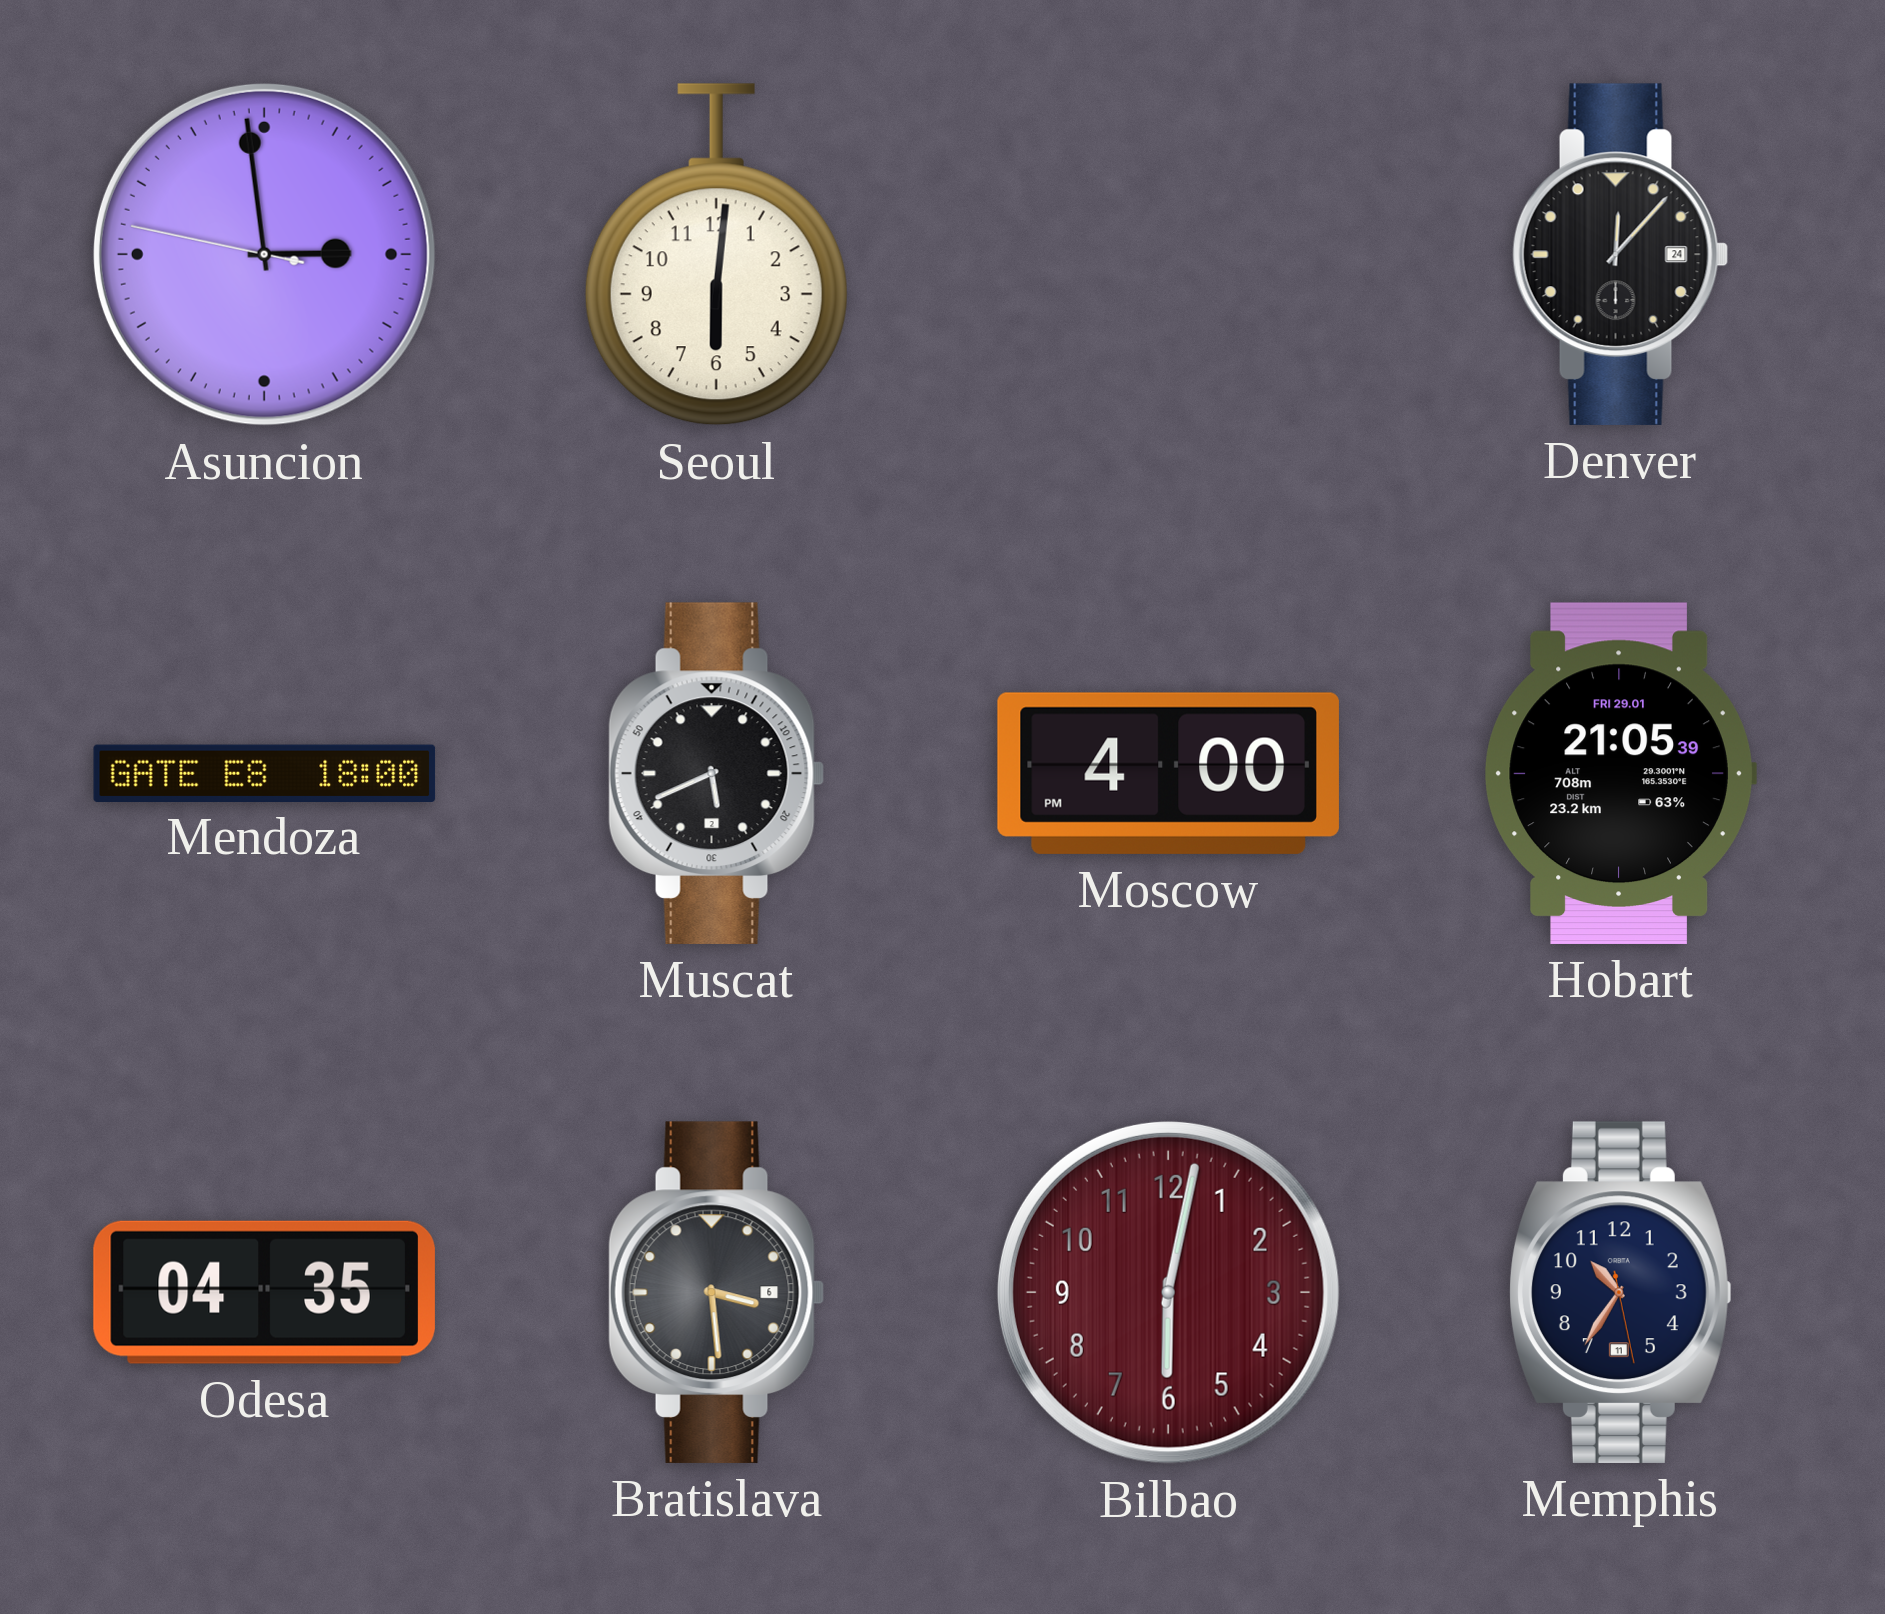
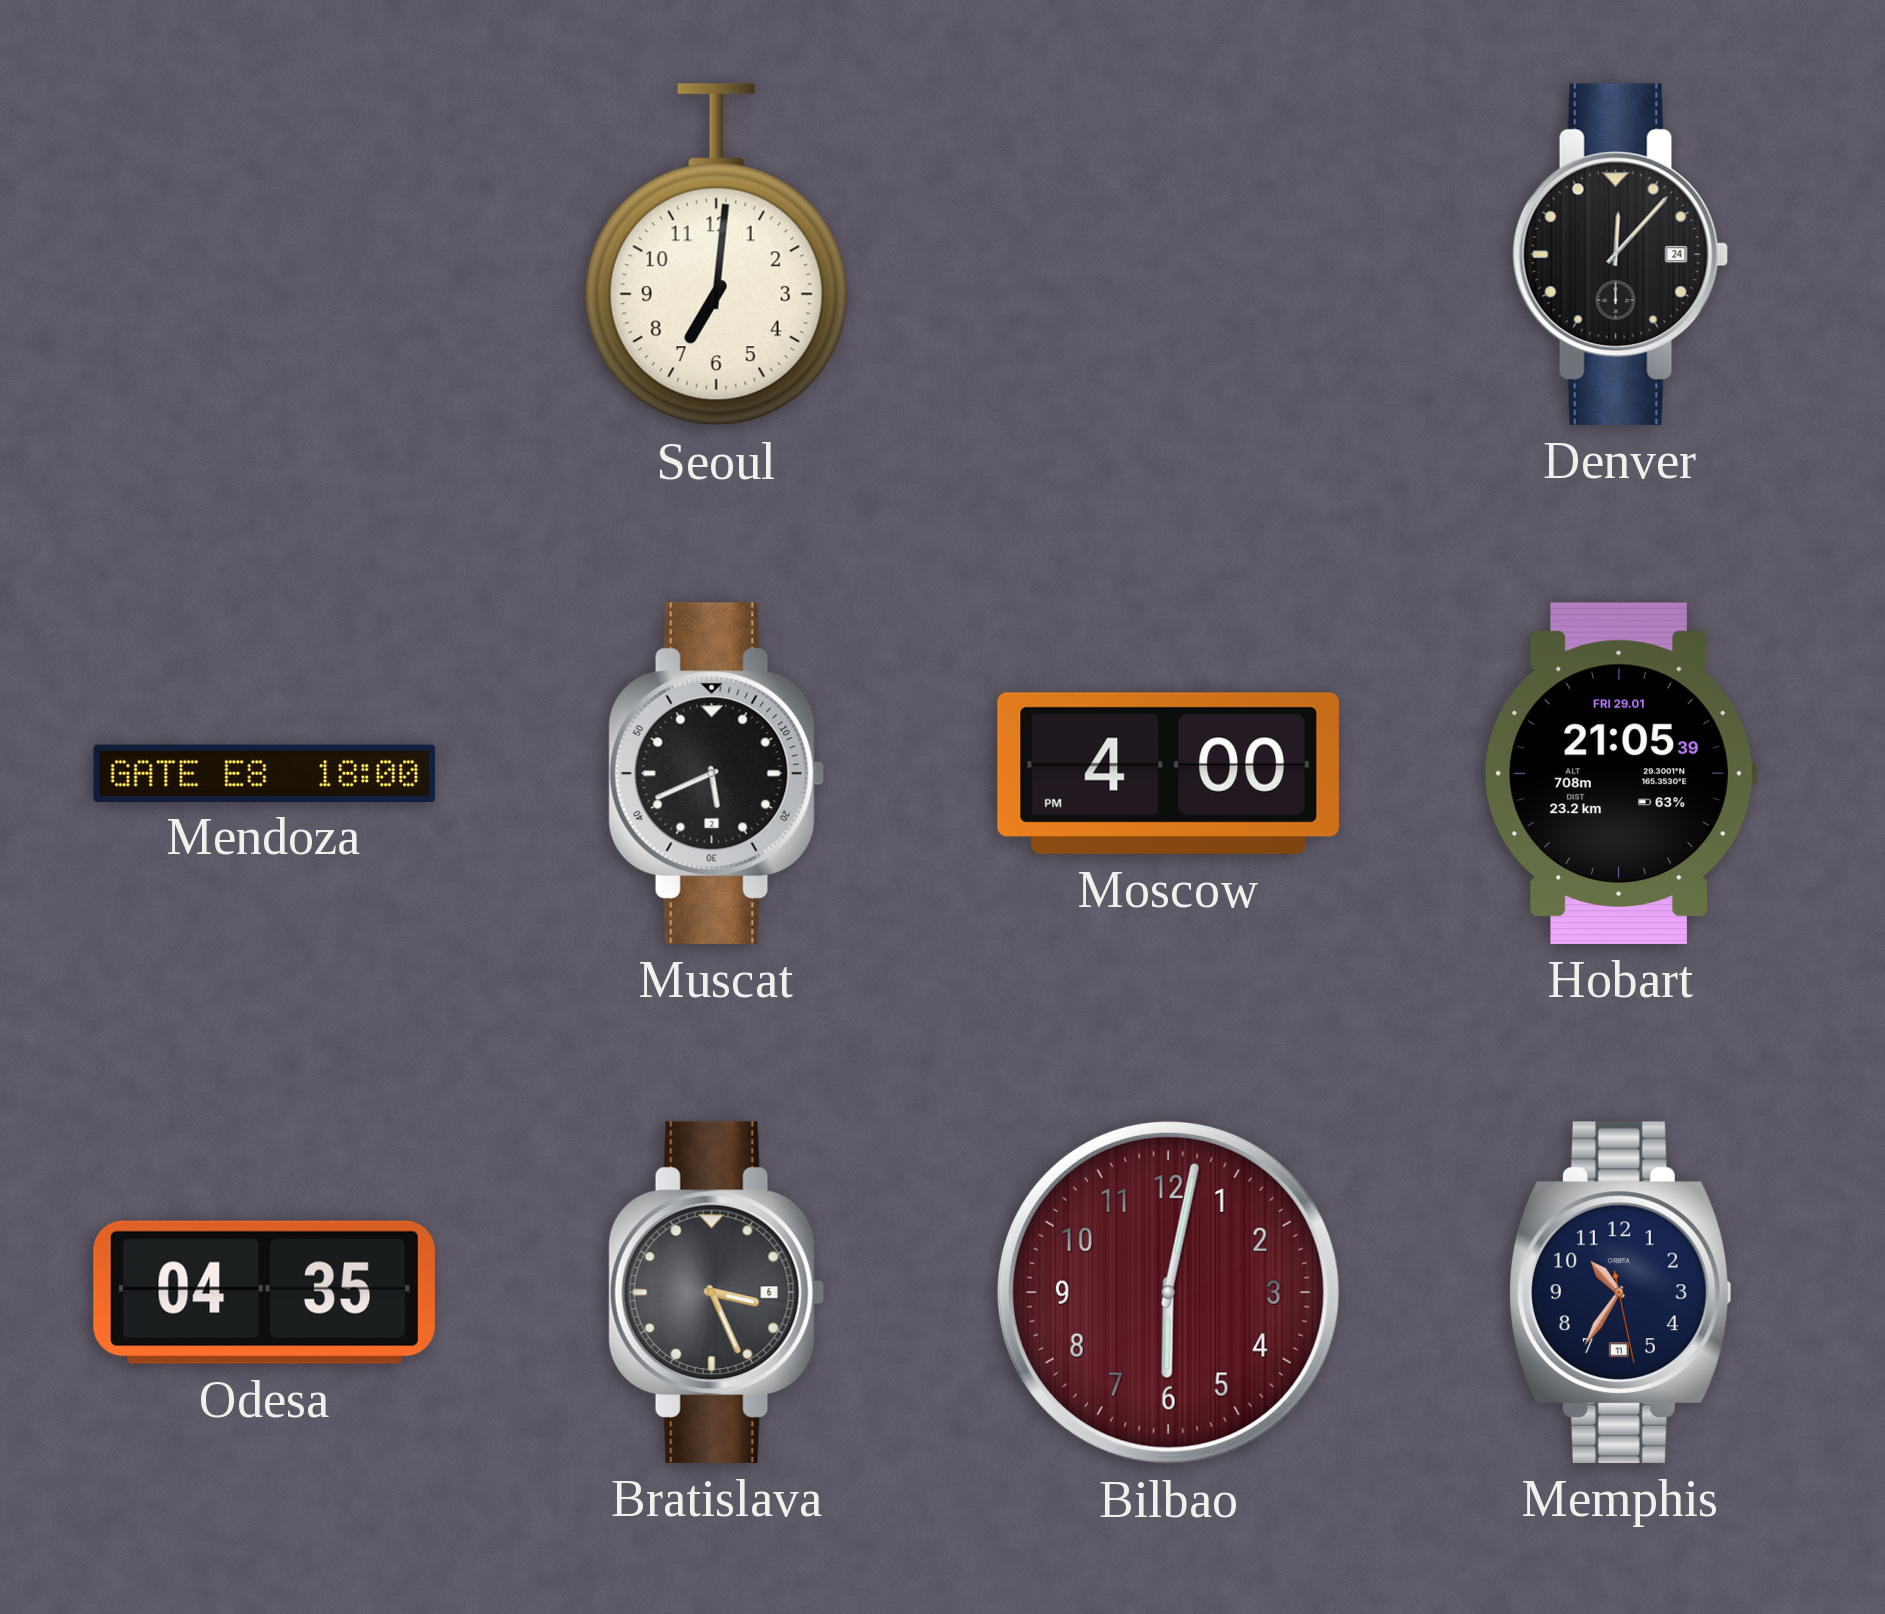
Asuncion: 2:58 -> none
Seoul: 6:01 -> 7:01
Bratislava: 3:29 -> 3:26
